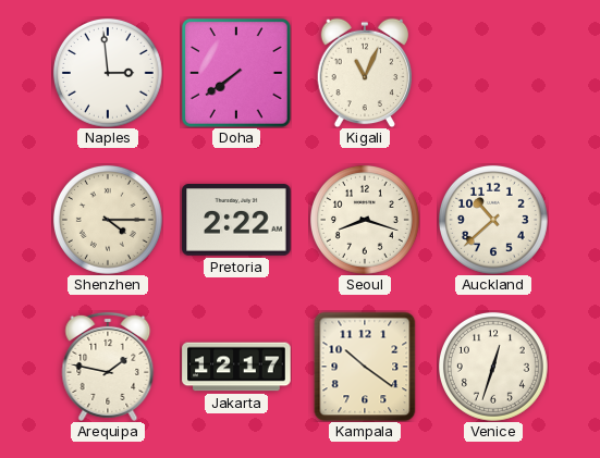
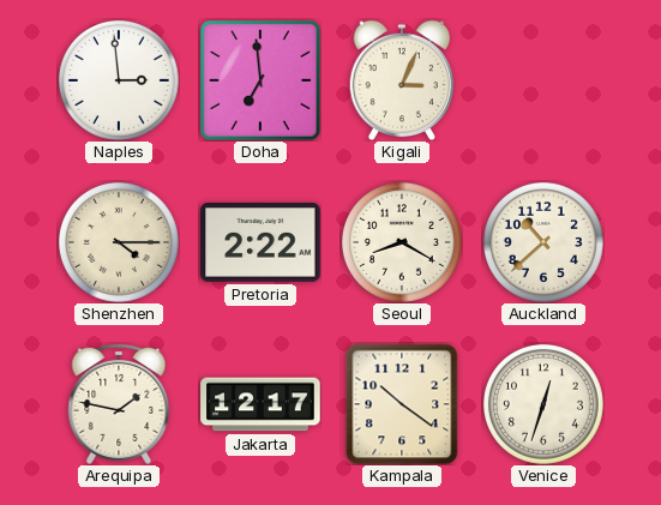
Doha: 7:39 -> 6:59
Kigali: 11:04 -> 3:04
Seoul: 8:18 -> 8:20
